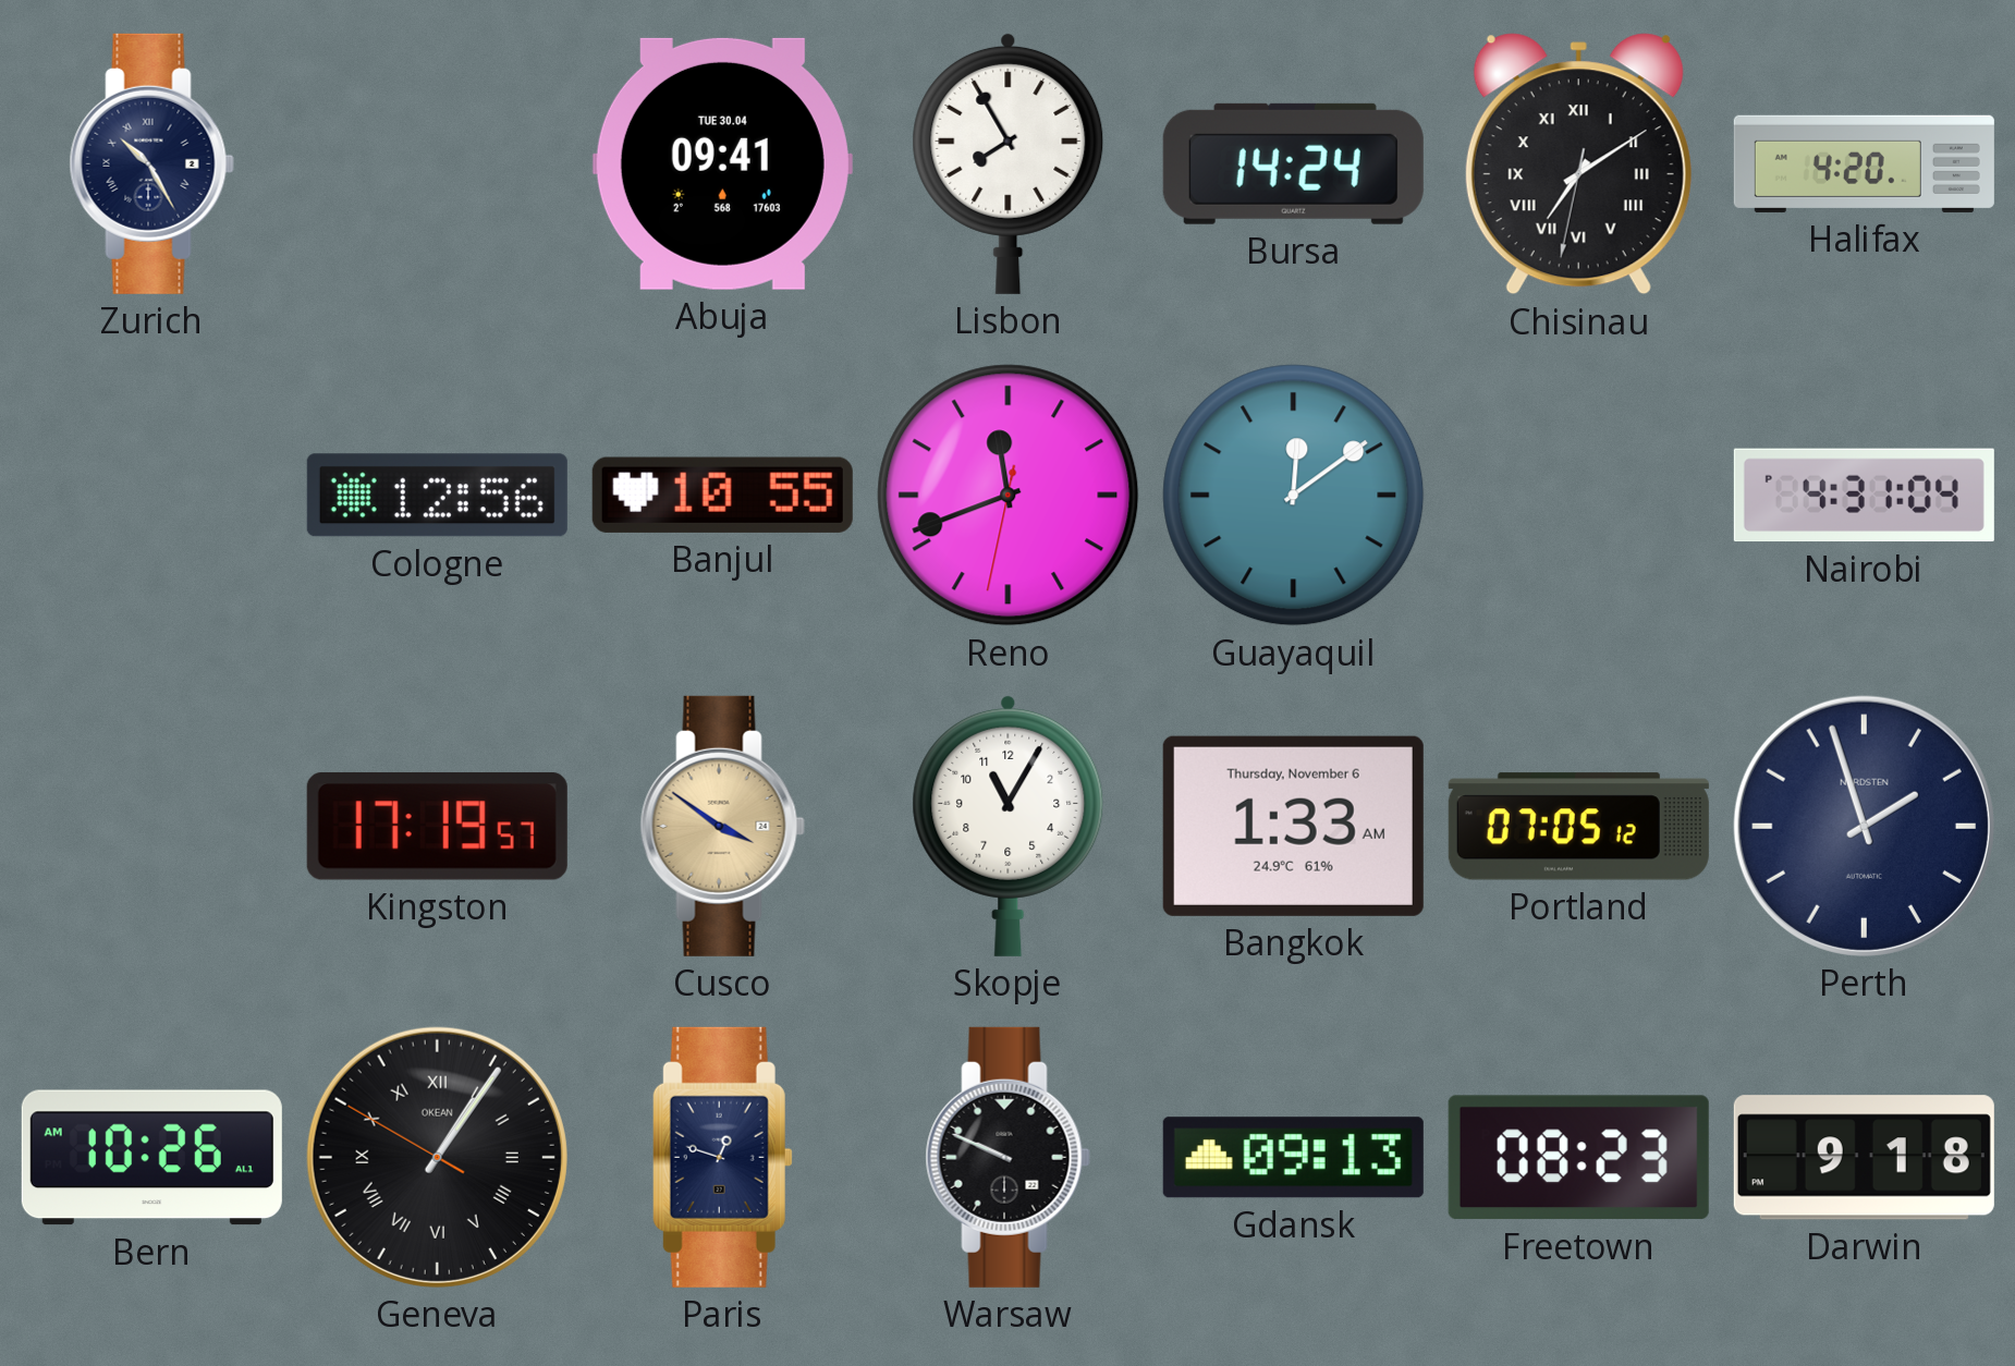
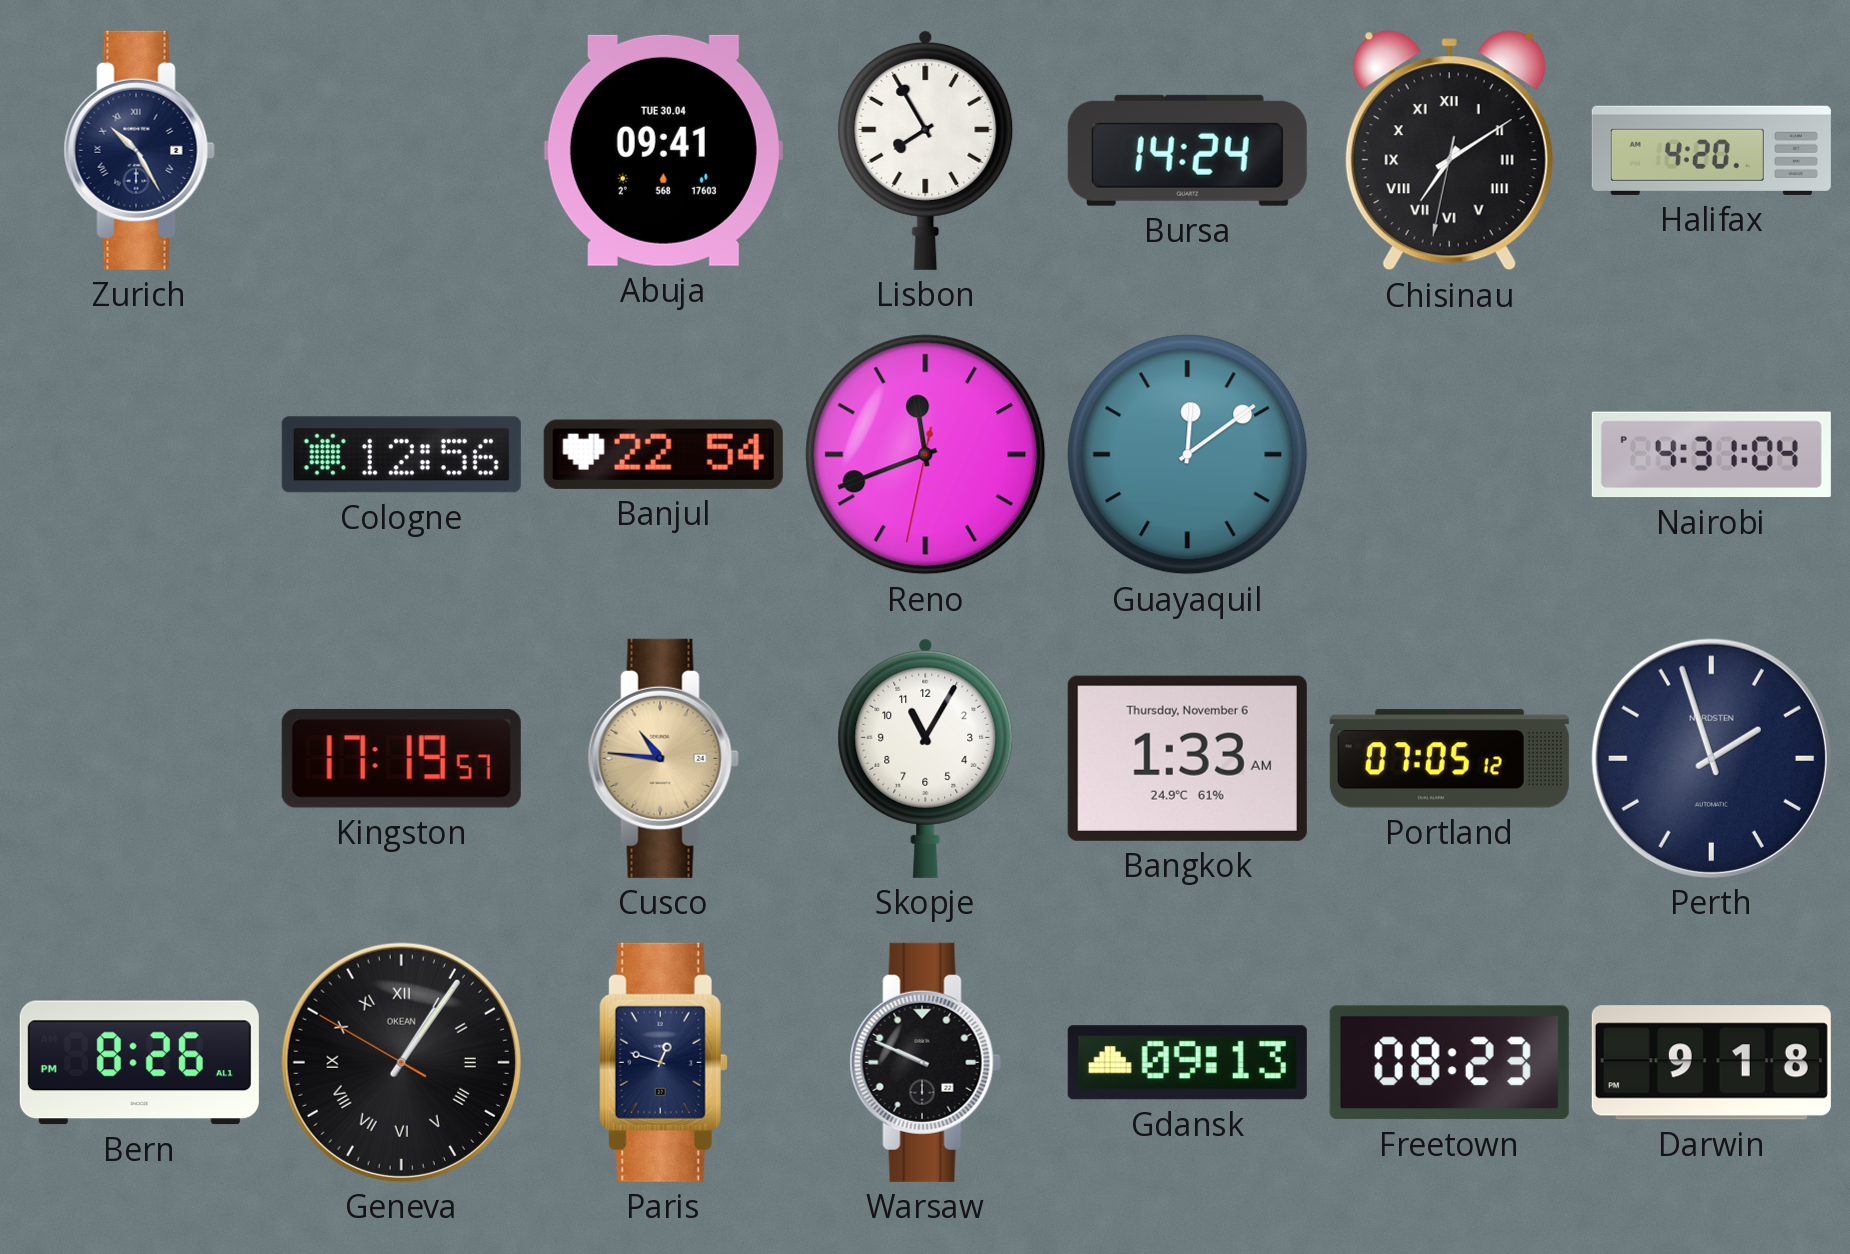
Banjul: 10:55 -> 22:54
Cusco: 3:51 -> 10:46
Bern: 10:26 -> 8:26
